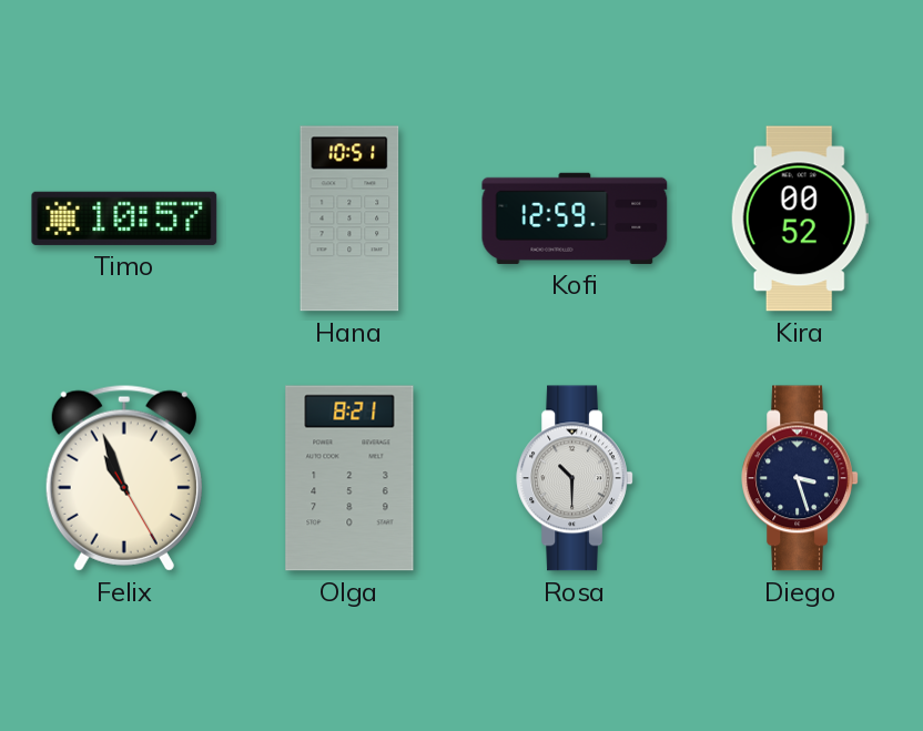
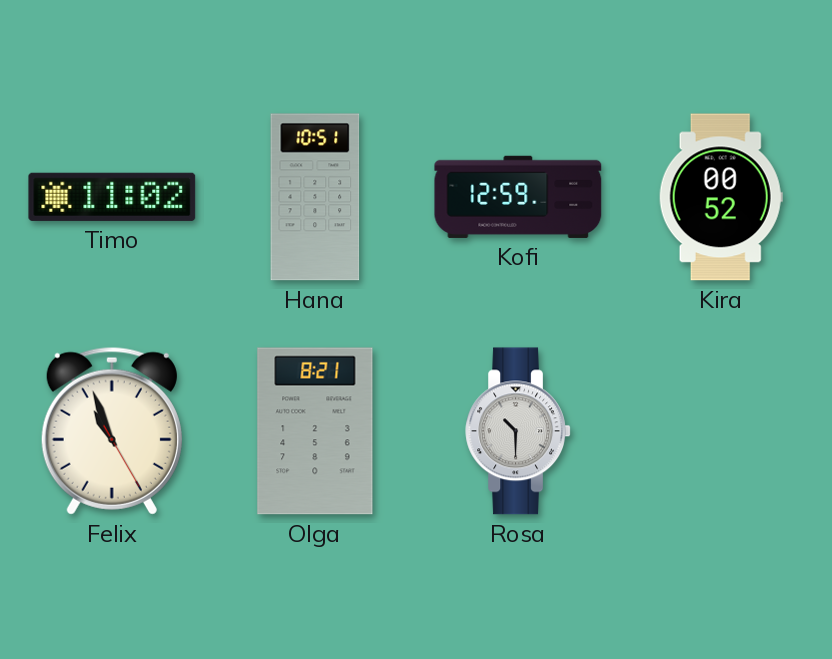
Timo: 10:57 -> 11:02
Diego: 3:27 -> none
